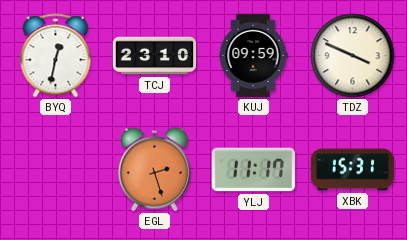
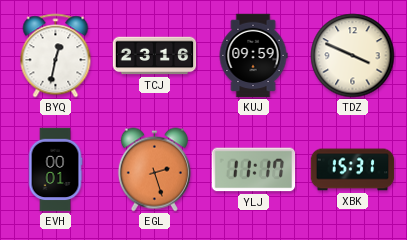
TCJ: 23:10 -> 23:16
EVH: none -> 00:01
